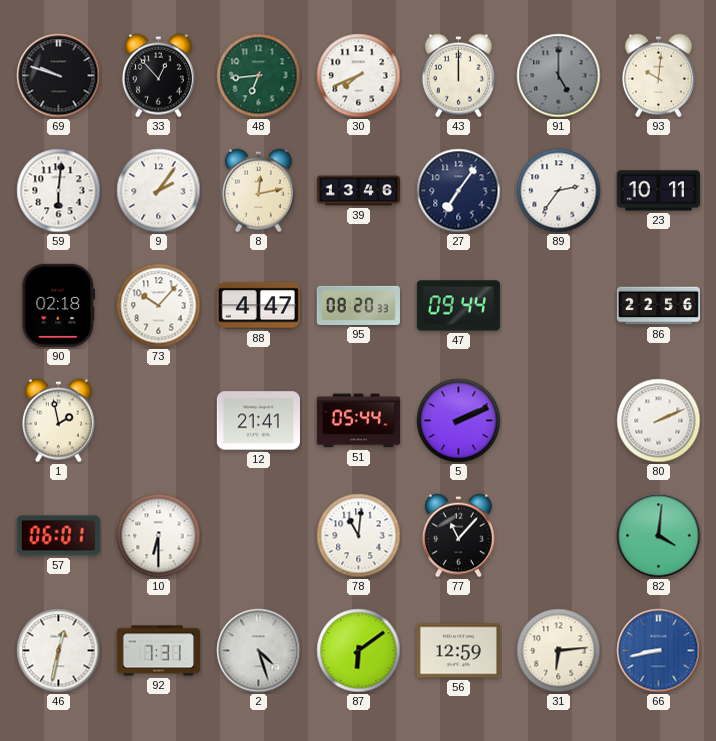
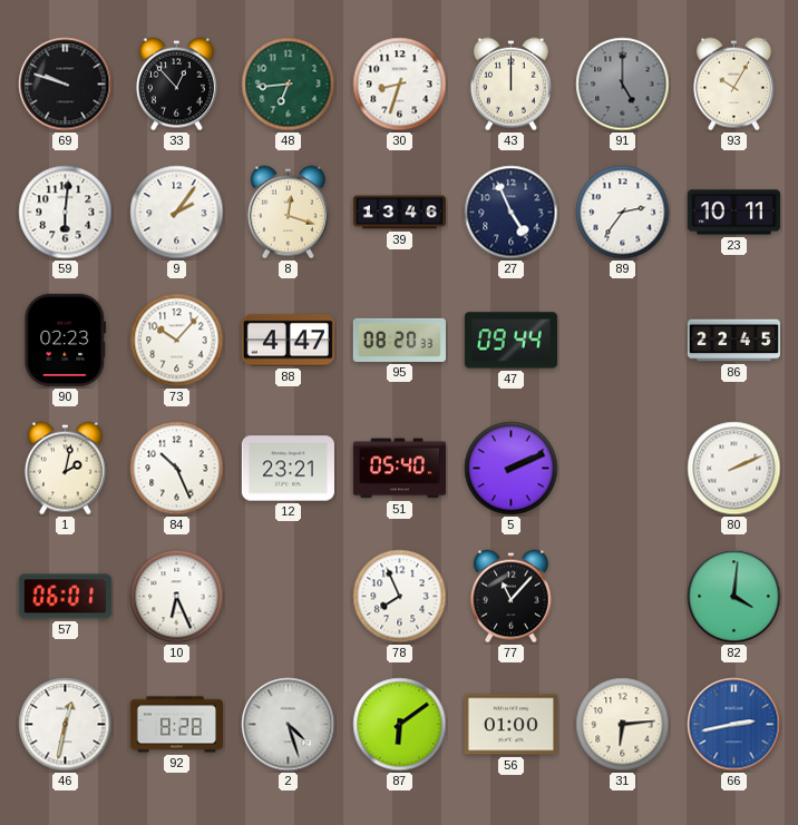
30: 7:41 -> 8:33
93: 10:01 -> 10:05
8: 12:13 -> 12:18
27: 7:06 -> 4:56
90: 02:18 -> 02:23
86: 22:56 -> 22:45
1: 1:58 -> 2:02
84: none -> 10:26
12: 21:41 -> 23:21
51: 05:44 -> 05:40
10: 6:30 -> 6:26
78: 11:01 -> 7:56
92: 7:31 -> 8:28
56: 12:59 -> 01:00
66: 8:43 -> 2:43
